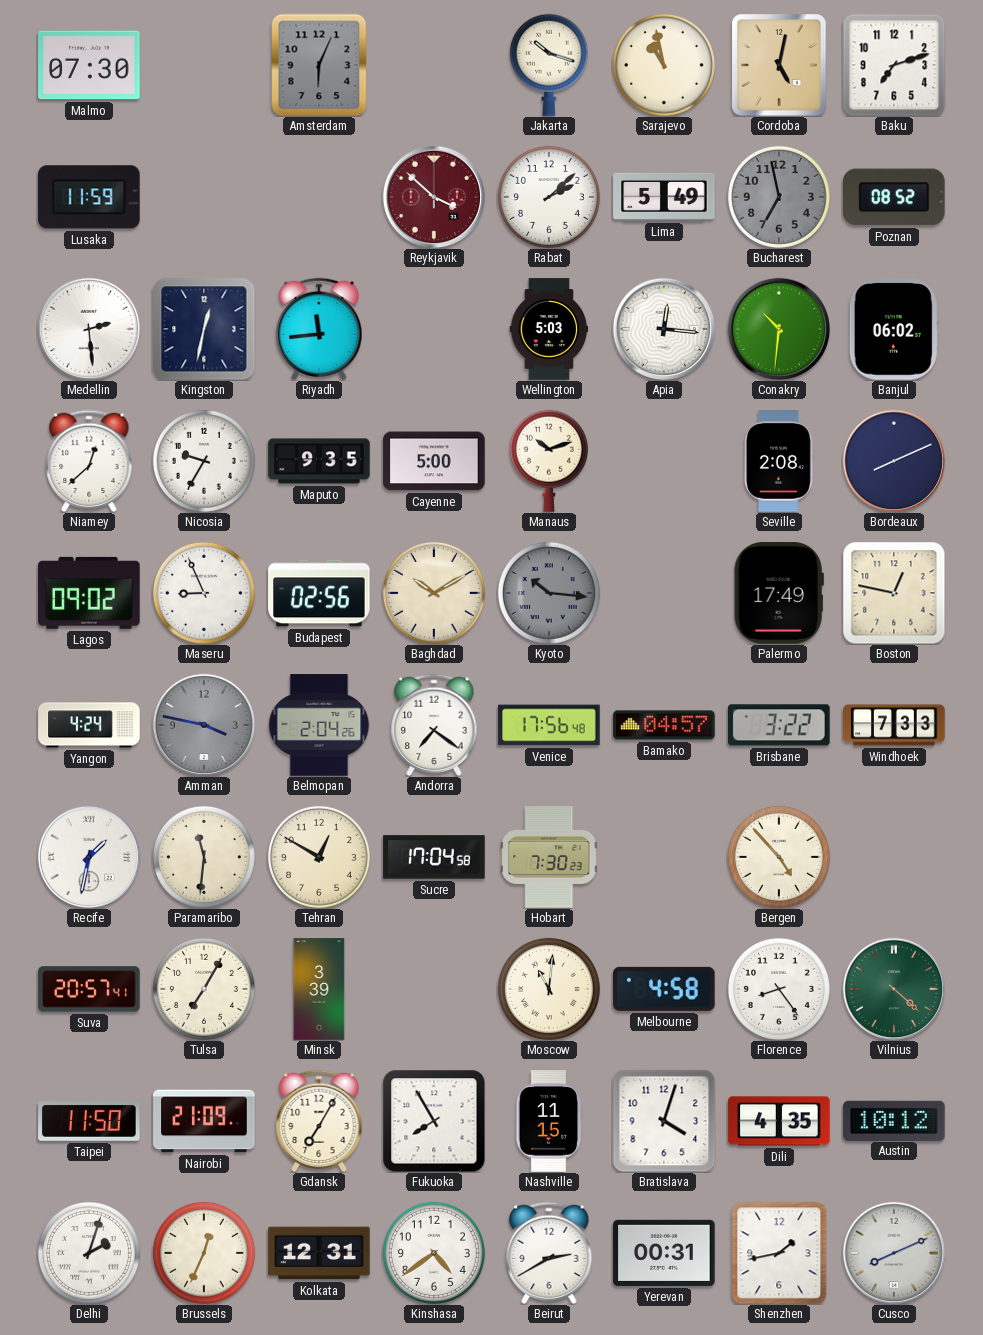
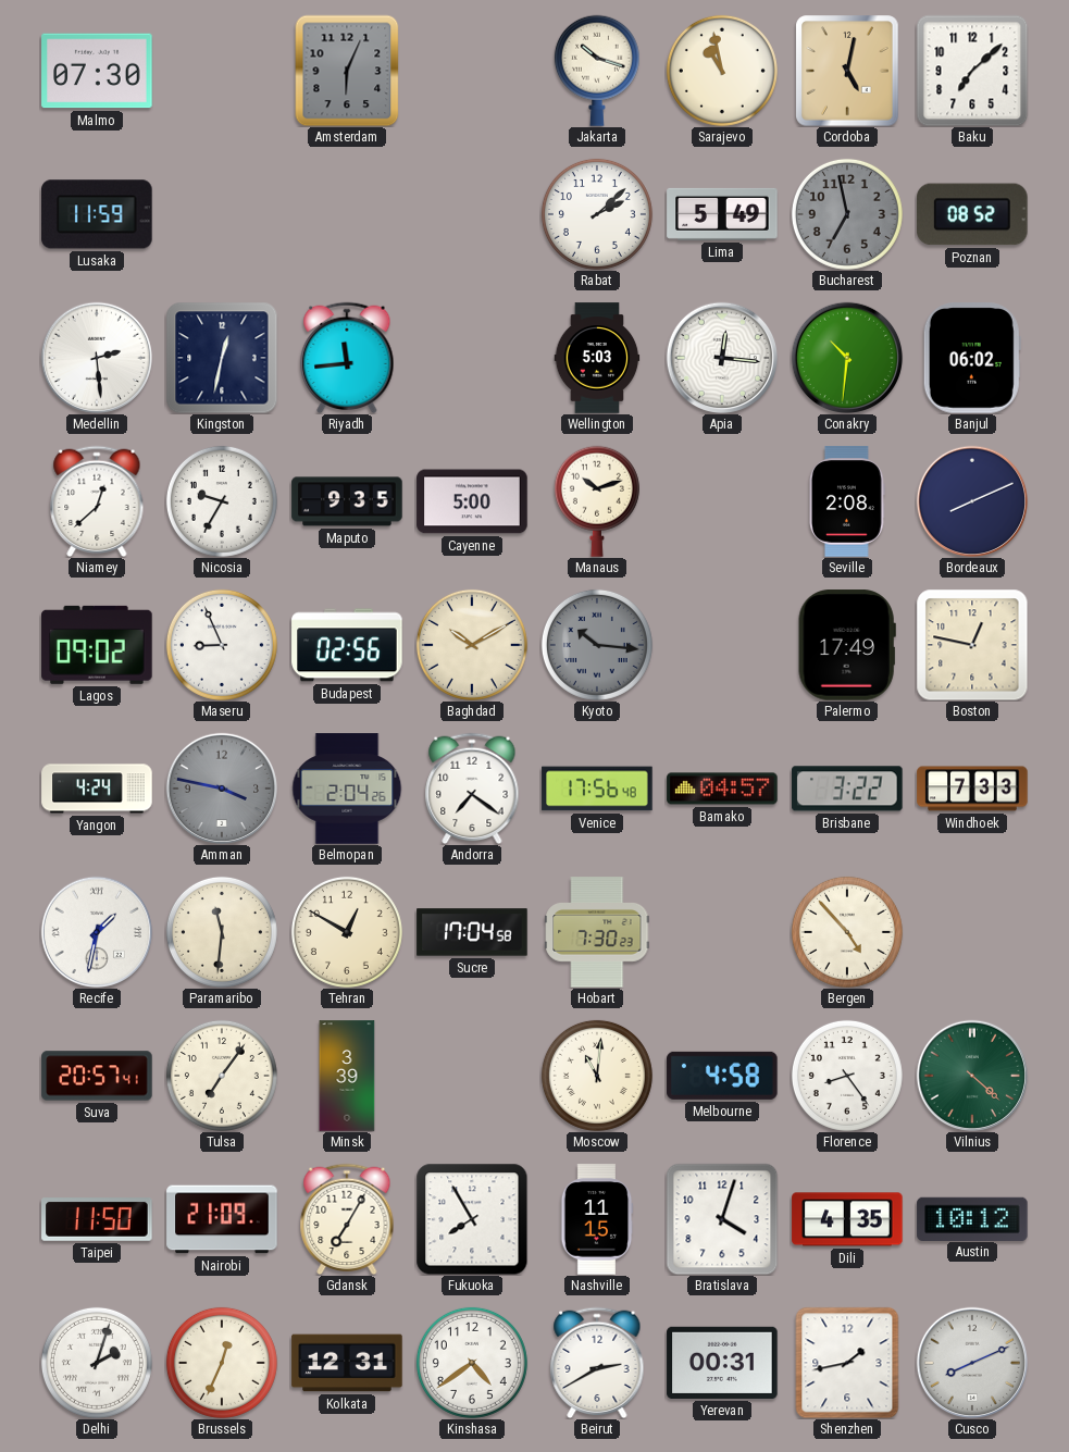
Baku: 7:12 -> 7:08
Reykjavik: 3:52 -> none
Tulsa: 7:05 -> 7:06
